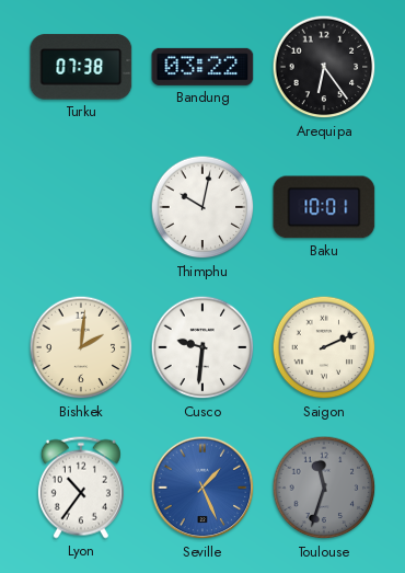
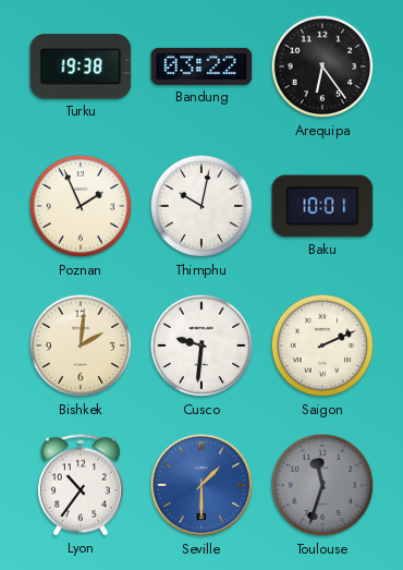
Turku: 07:38 -> 19:38
Poznan: none -> 1:56
Seville: 1:26 -> 1:30
